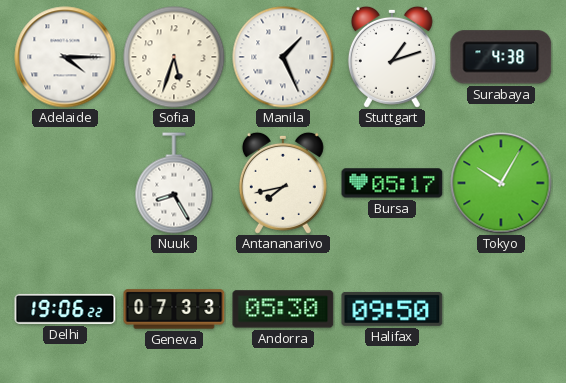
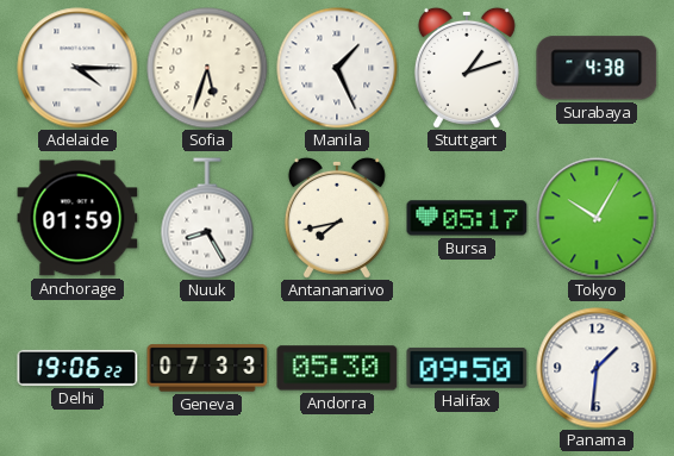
Anchorage: none -> 01:59
Panama: none -> 1:31
